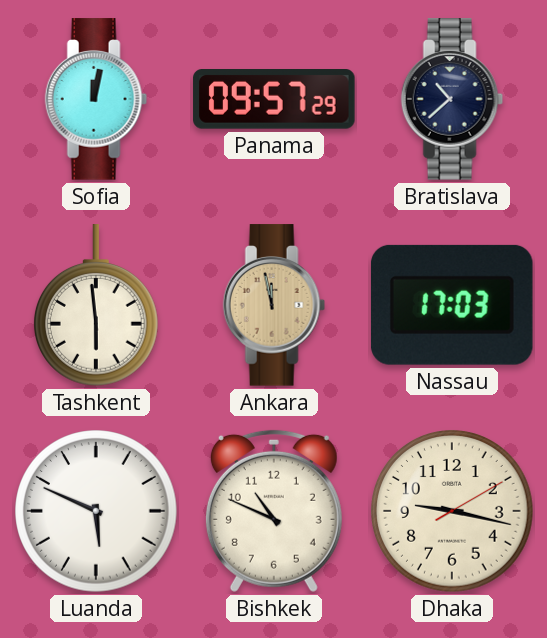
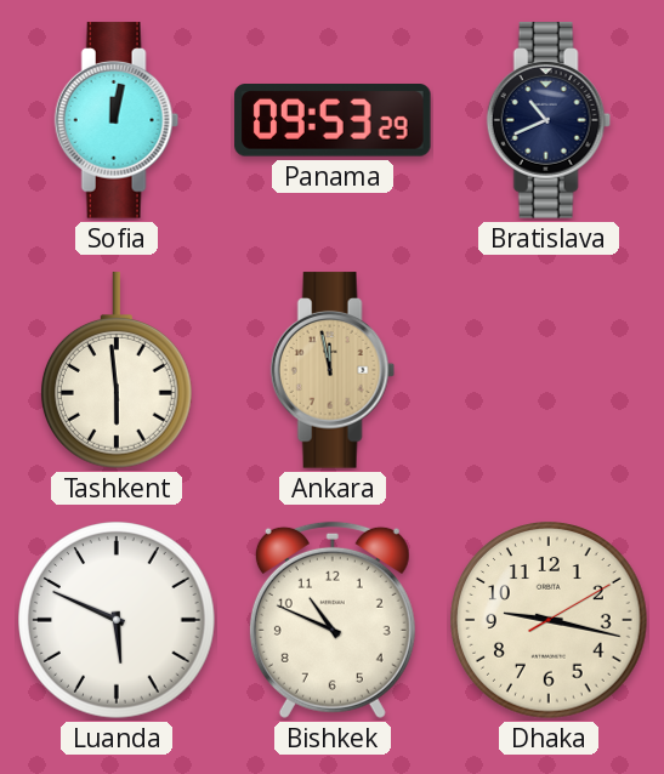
Panama: 09:57 -> 09:53
Bratislava: 10:38 -> 10:41
Nassau: 17:03 -> none
